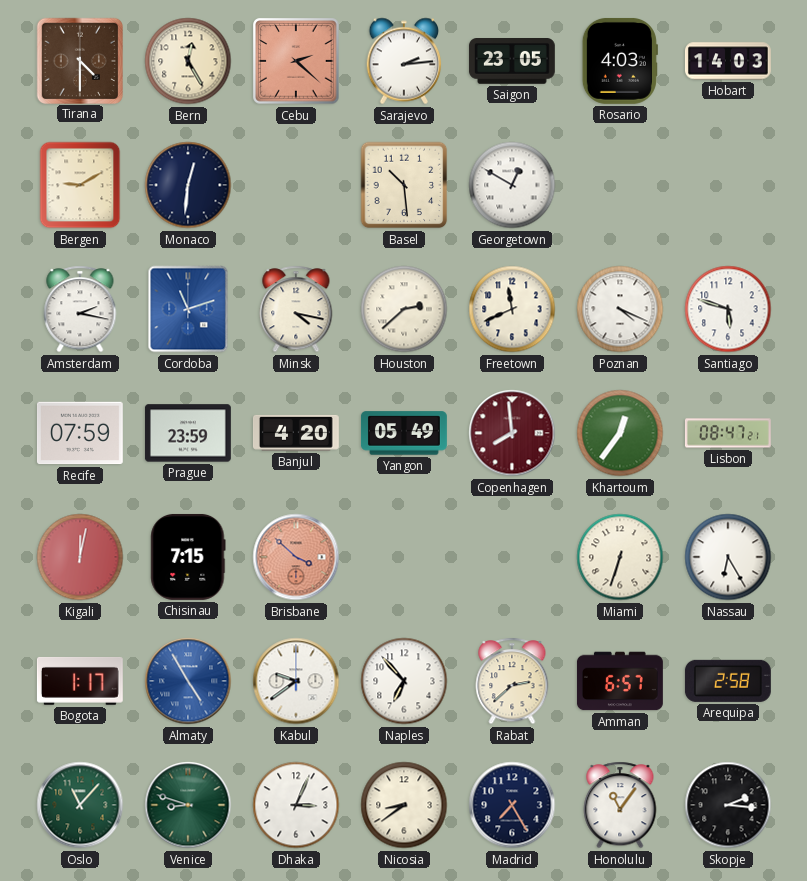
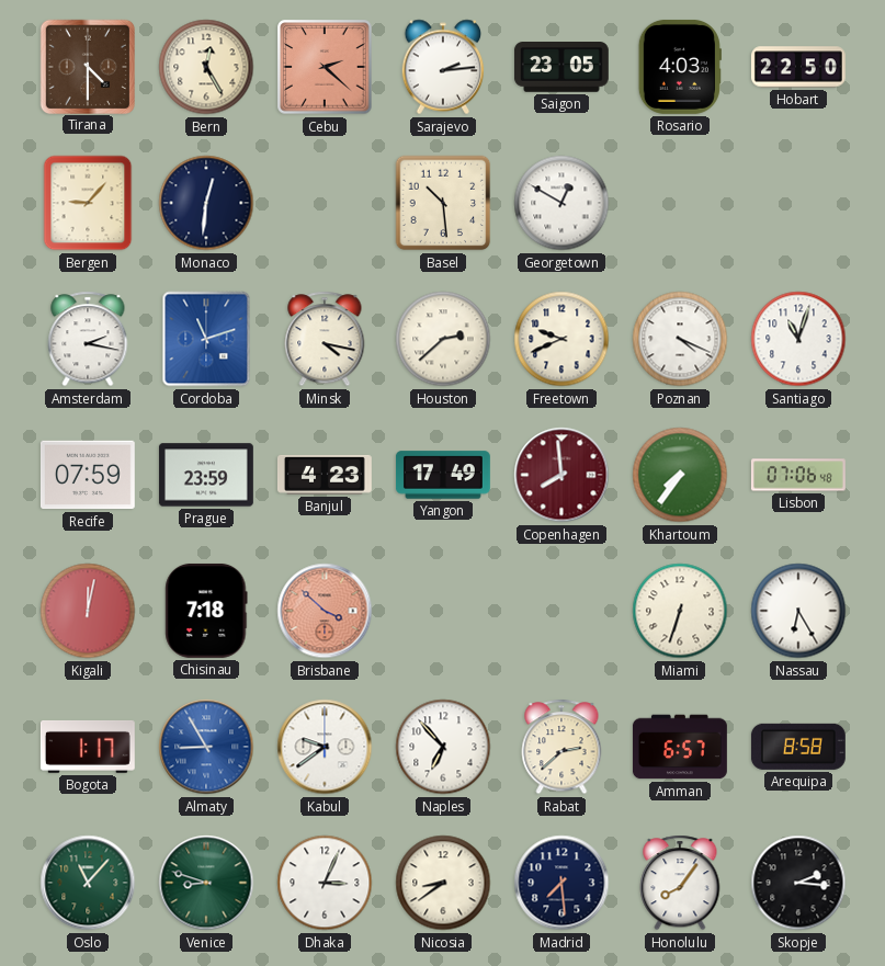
Hobart: 14:03 -> 22:50
Bergen: 9:10 -> 9:07
Freetown: 11:41 -> 9:41
Santiago: 5:48 -> 11:03
Banjul: 4:20 -> 4:23
Yangon: 05:49 -> 17:49
Khartoum: 12:36 -> 7:36
Lisbon: 08:47 -> 07:06
Chisinau: 7:15 -> 7:18
Almaty: 4:55 -> 8:55
Arequipa: 2:58 -> 8:58
Madrid: 7:25 -> 7:29
Honolulu: 11:06 -> 8:06
